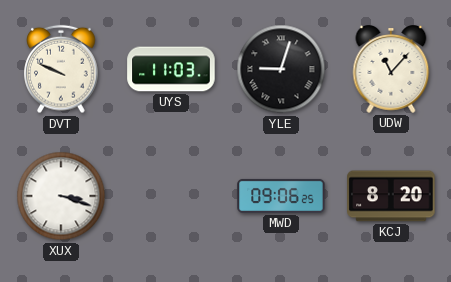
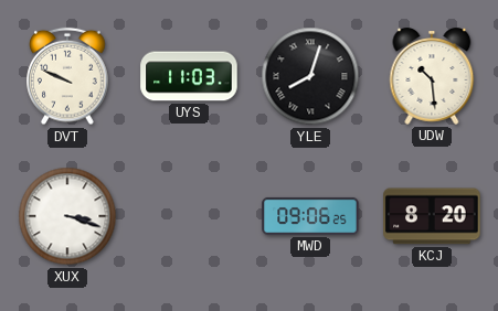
YLE: 9:03 -> 8:03
UDW: 11:07 -> 10:29
